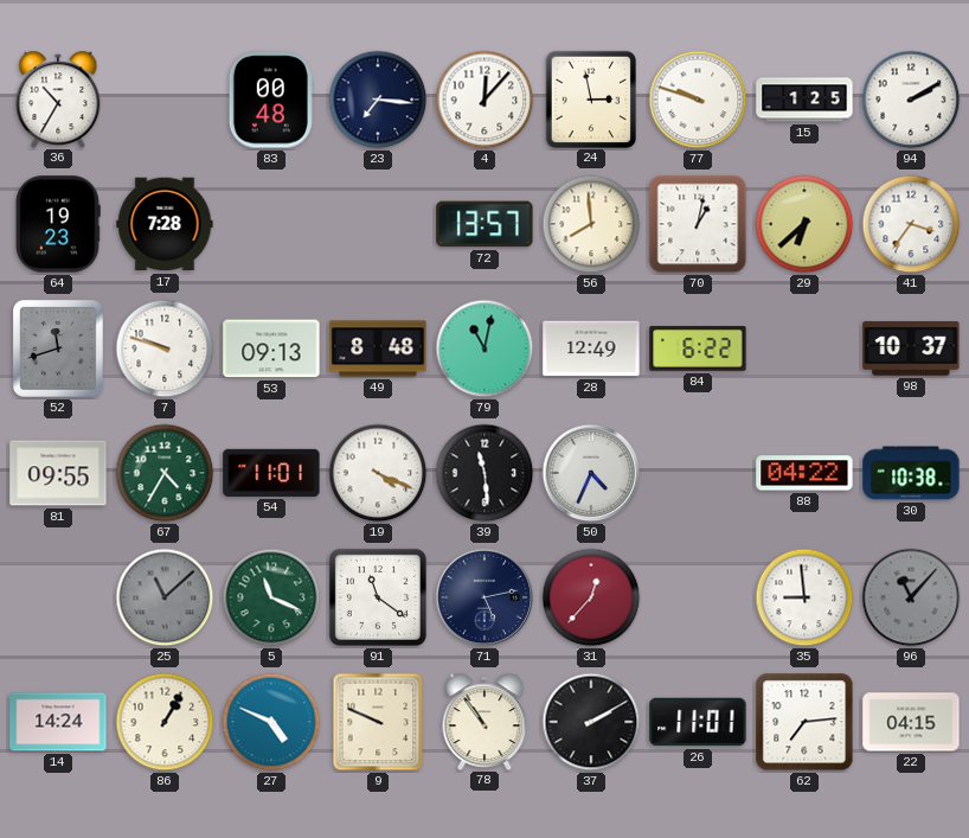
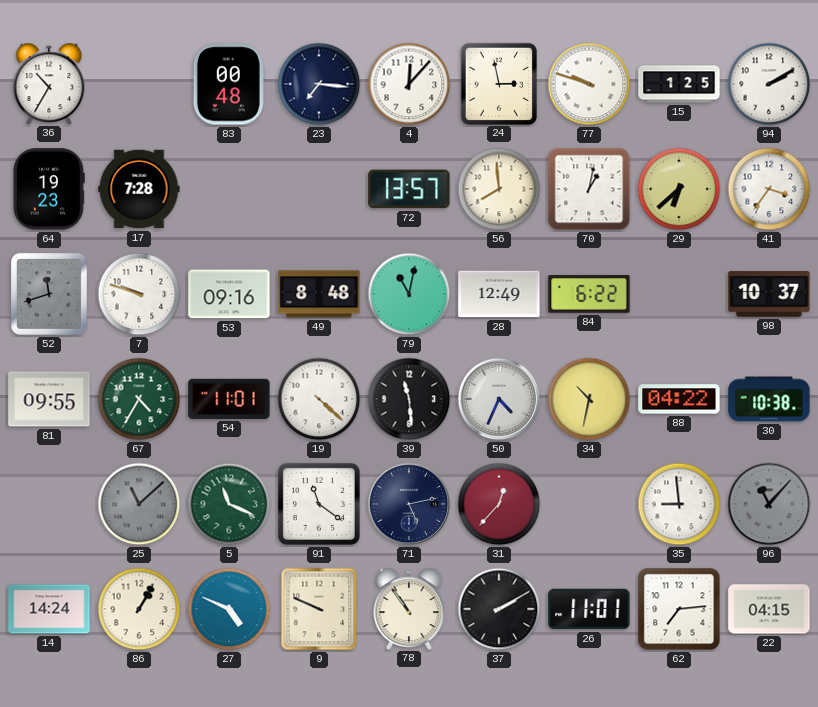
53: 09:13 -> 09:16
19: 4:19 -> 4:22
34: none -> 10:32
